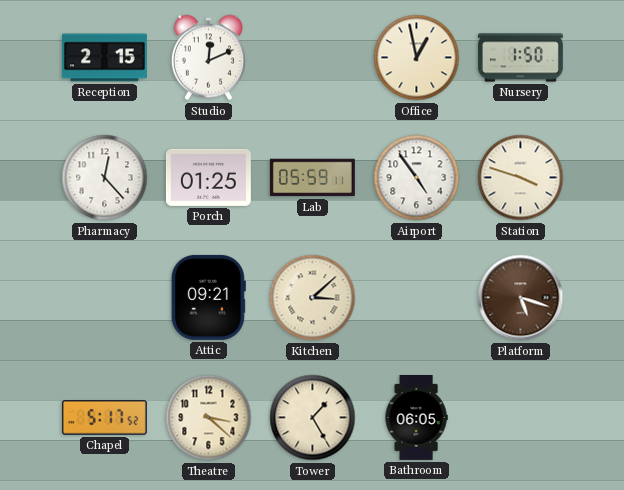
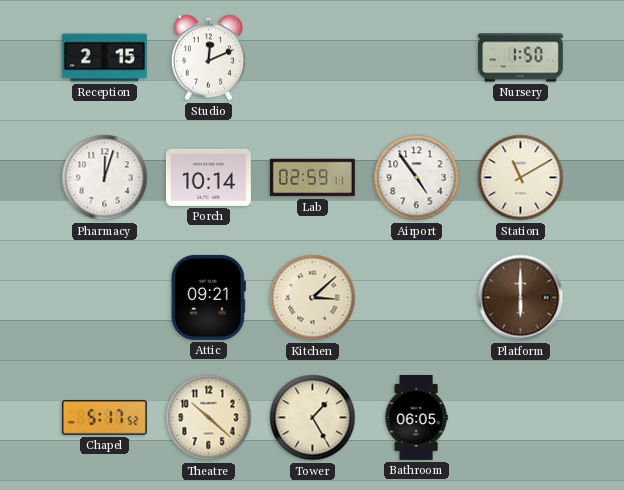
Office: 12:58 -> none
Pharmacy: 12:23 -> 12:03
Porch: 01:25 -> 10:14
Lab: 05:59 -> 02:59
Station: 3:48 -> 11:10
Platform: 5:18 -> 6:00
Theatre: 3:22 -> 10:22
